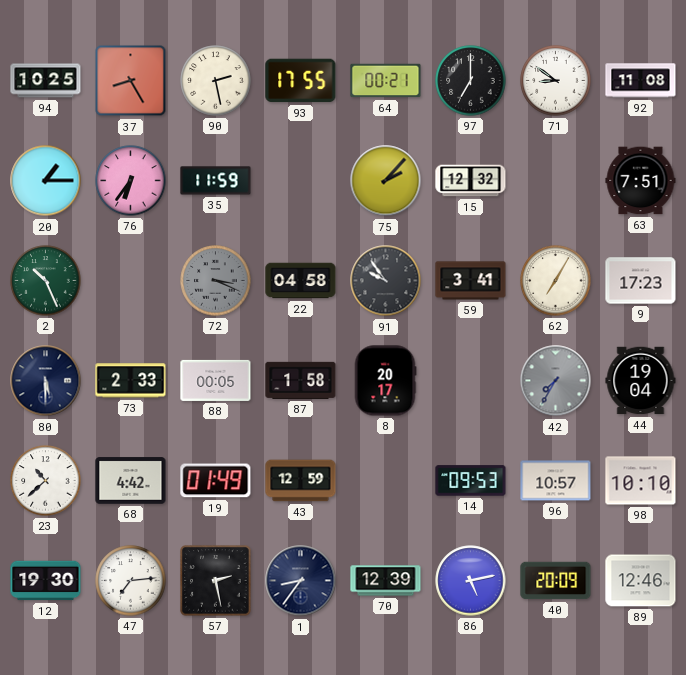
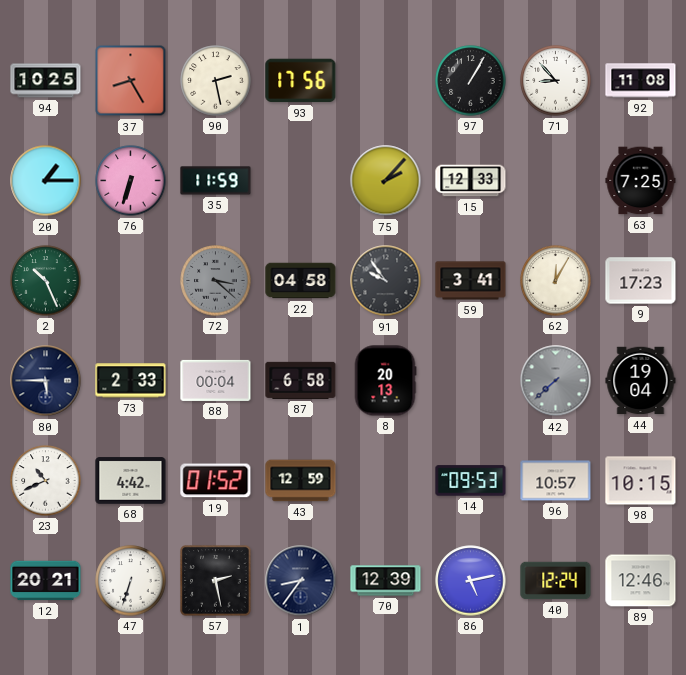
93: 17:55 -> 17:56
64: 00:21 -> none
97: 7:00 -> 1:05
71: 8:51 -> 8:53
76: 6:36 -> 6:33
15: 12:32 -> 12:33
63: 7:51 -> 7:25
72: 3:19 -> 3:22
62: 7:05 -> 12:05
80: 5:30 -> 5:45
88: 00:05 -> 00:04
87: 1:58 -> 6:58
8: 20:17 -> 20:13
42: 7:35 -> 7:38
23: 10:38 -> 10:41
19: 01:49 -> 01:52
98: 10:10 -> 10:15
12: 19:30 -> 20:21
47: 7:14 -> 6:33
40: 20:09 -> 12:24
